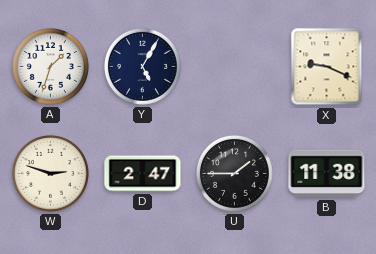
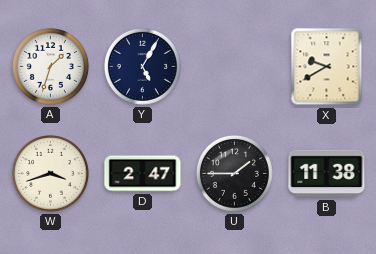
X: 9:19 -> 9:40
W: 2:48 -> 3:42
